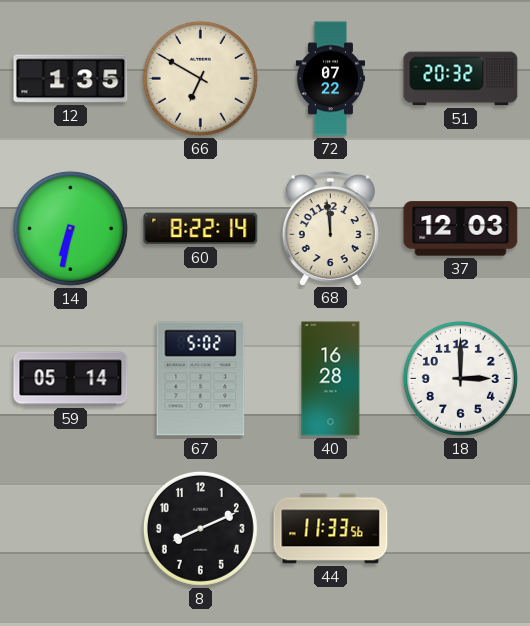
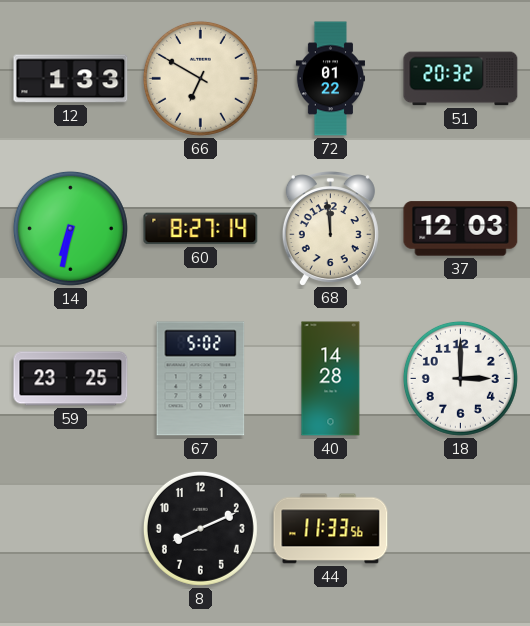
12: 1:35 -> 1:33
72: 07:22 -> 01:22
60: 8:22 -> 8:27
59: 05:14 -> 23:25
40: 16:28 -> 14:28
